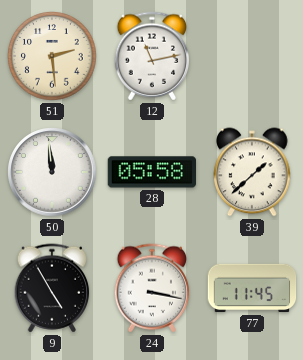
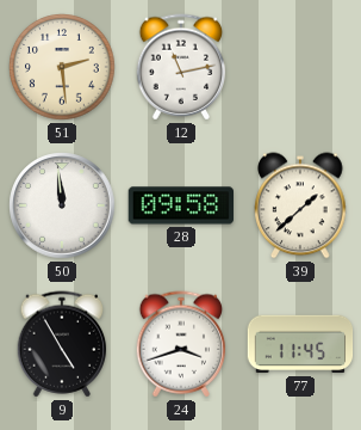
28: 05:58 -> 09:58
24: 3:17 -> 3:42
